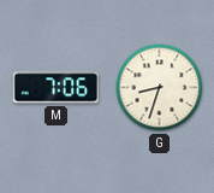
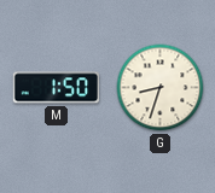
M: 7:06 -> 1:50
